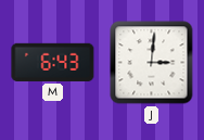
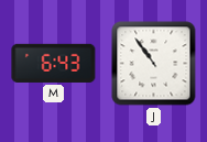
J: 3:01 -> 10:54
